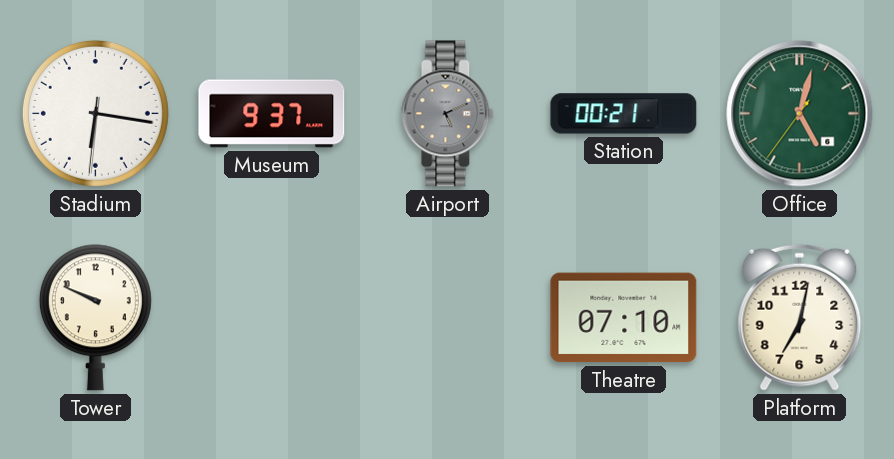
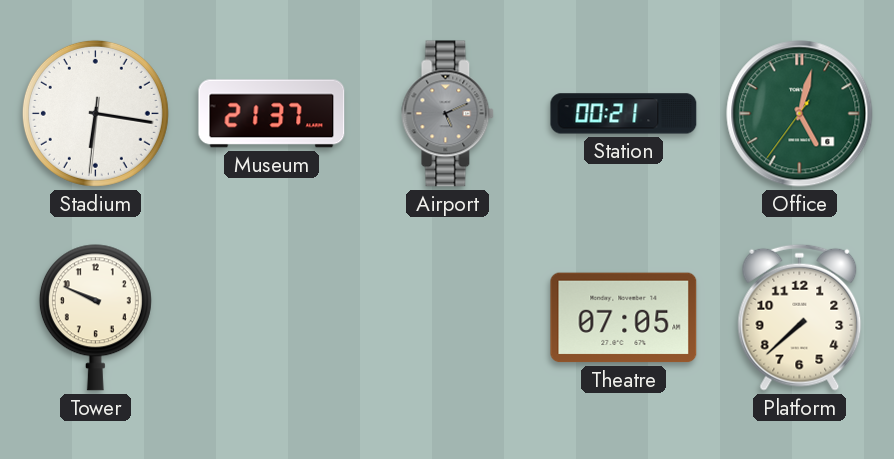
Museum: 9:37 -> 21:37
Theatre: 07:10 -> 07:05
Platform: 7:02 -> 7:38
